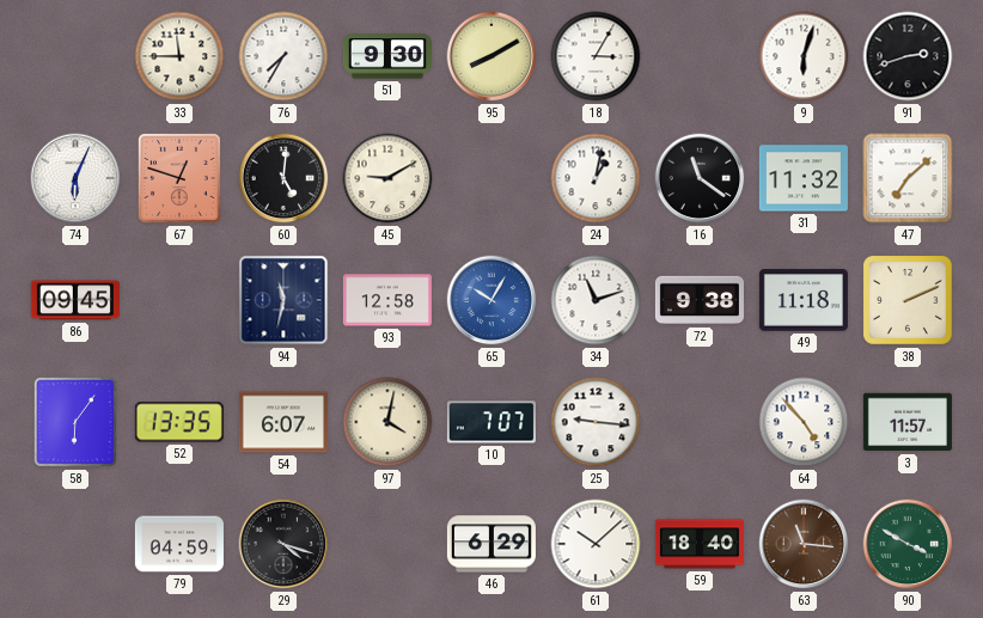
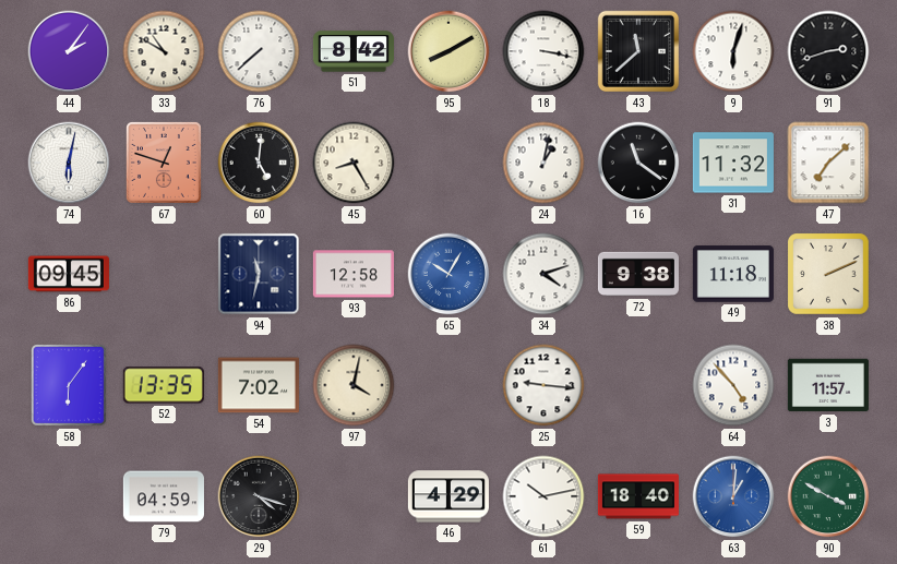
44: none -> 2:06
33: 11:45 -> 10:50
76: 7:35 -> 7:38
51: 9:30 -> 8:42
18: 3:05 -> 3:17
43: none -> 11:38
74: 6:04 -> 6:02
45: 9:10 -> 8:25
34: 11:12 -> 4:12
54: 6:07 -> 7:02
10: 7:07 -> none
46: 6:29 -> 4:29
61: 10:08 -> 10:13
63: 11:16 -> 1:01
63 dial: brown -> blue
